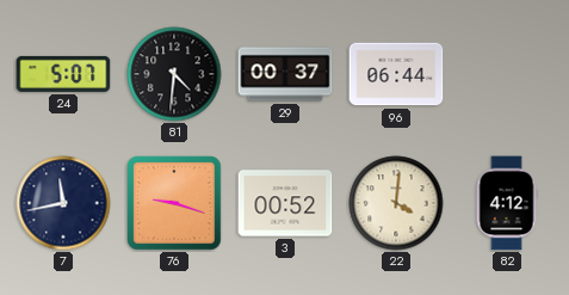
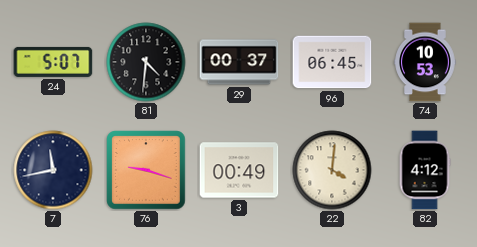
96: 06:44 -> 06:45
74: none -> 10:53
3: 00:52 -> 00:49
